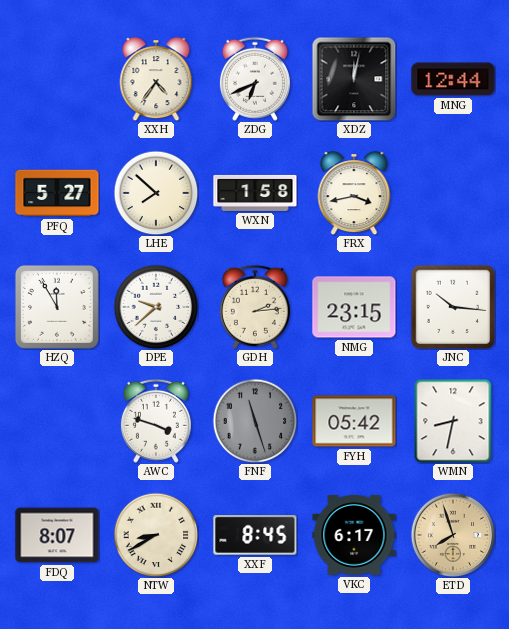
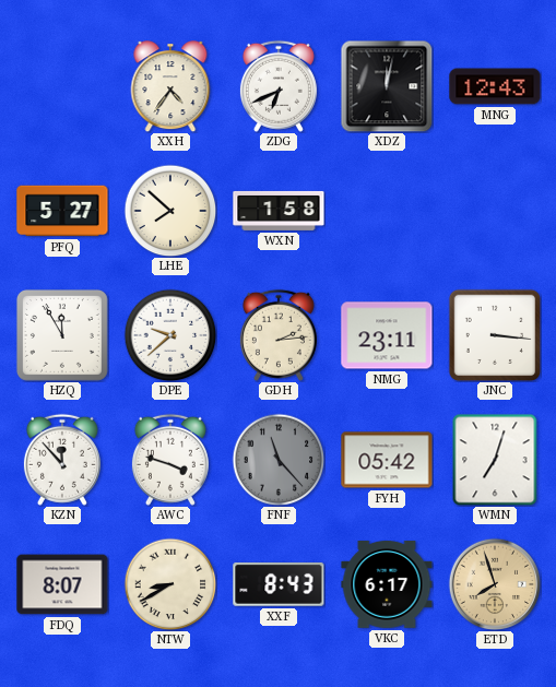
MNG: 12:44 -> 12:43
FRX: 3:43 -> none
NMG: 23:15 -> 23:11
JNC: 10:16 -> 3:16
KZN: none -> 11:53
FNF: 11:27 -> 11:23
WMN: 8:32 -> 7:03
XXF: 8:45 -> 8:43
